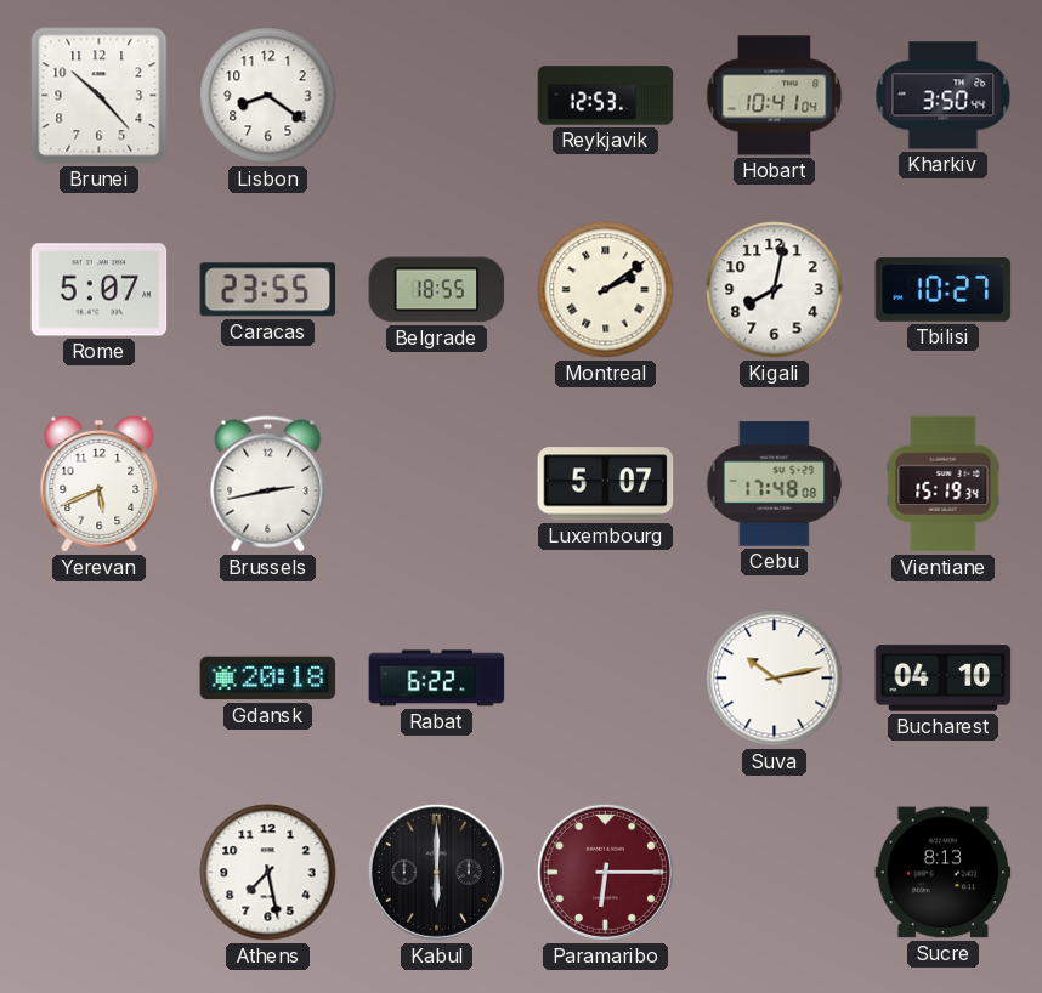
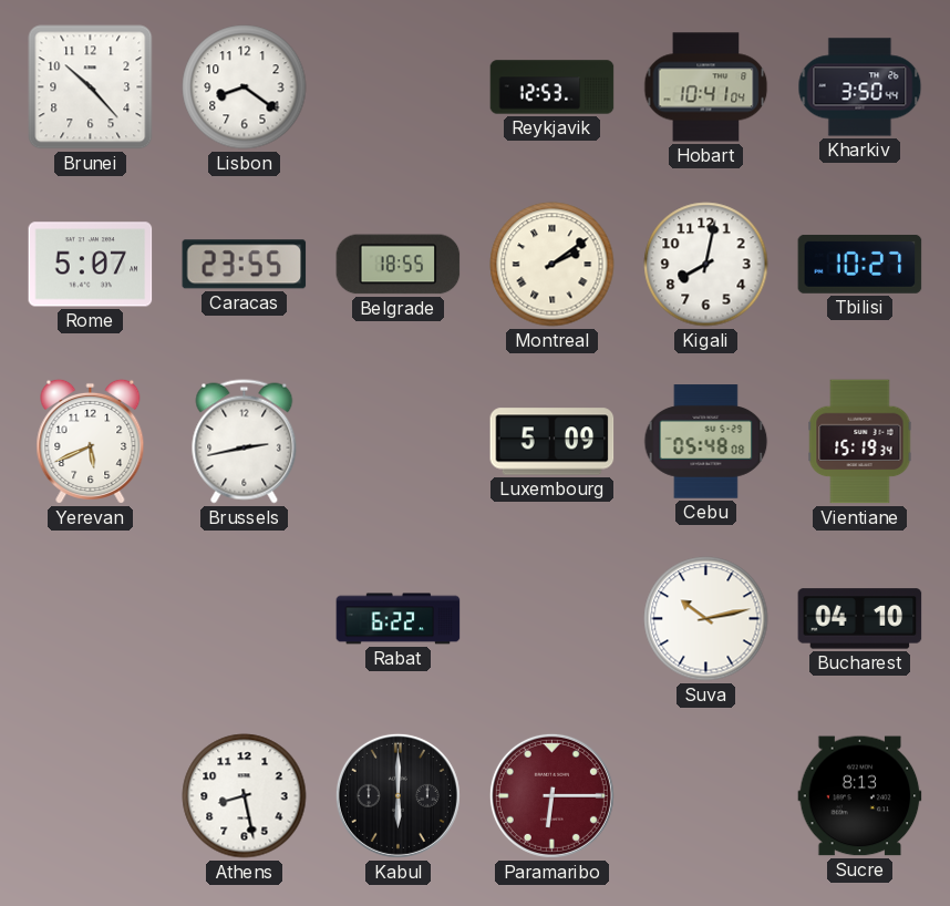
Luxembourg: 5:07 -> 5:09
Cebu: 17:48 -> 05:48
Gdansk: 20:18 -> none
Athens: 7:28 -> 8:28
